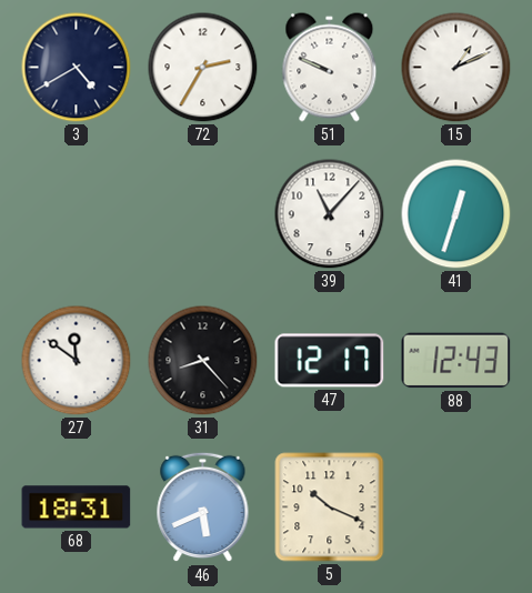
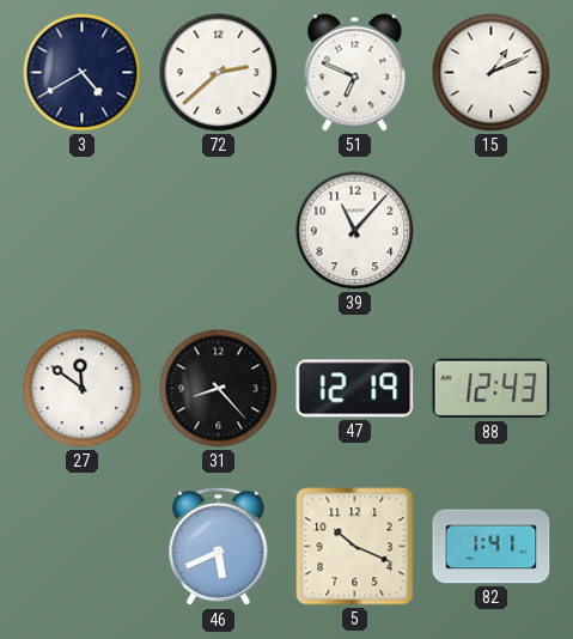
72: 2:35 -> 2:38
51: 9:49 -> 6:49
41: 12:33 -> none
47: 12:17 -> 12:19
68: 18:31 -> none
82: none -> 1:41
